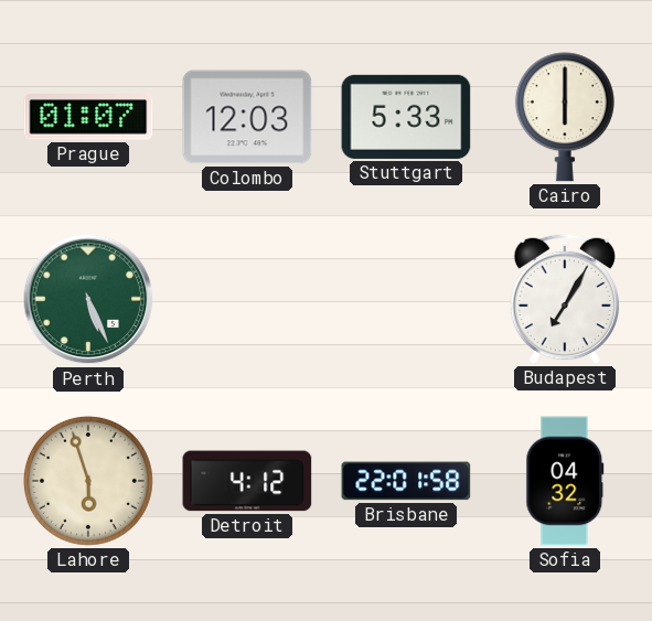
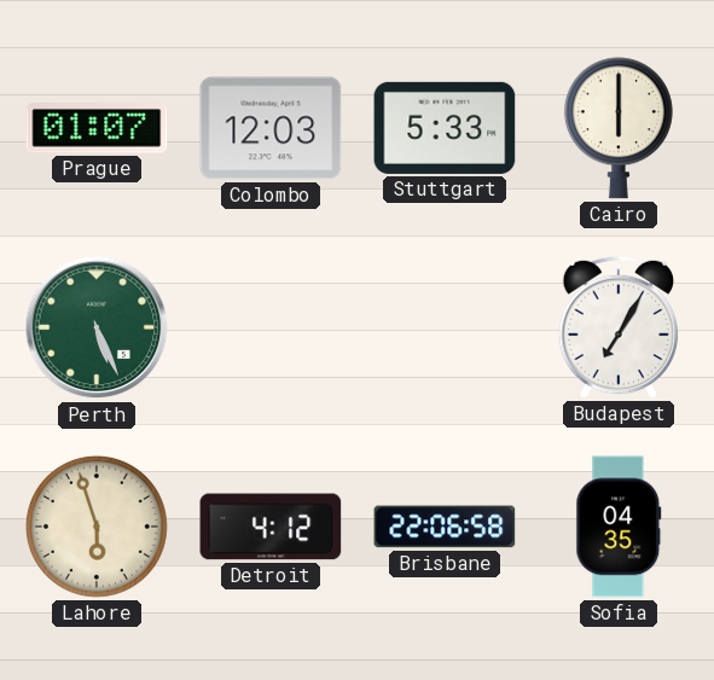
Brisbane: 22:01 -> 22:06
Sofia: 04:32 -> 04:35
